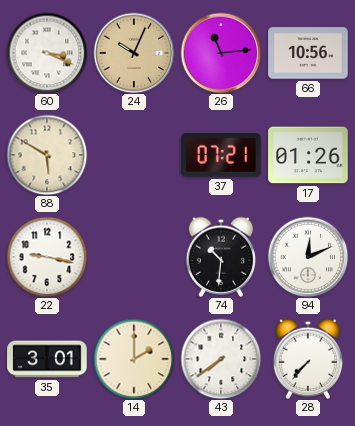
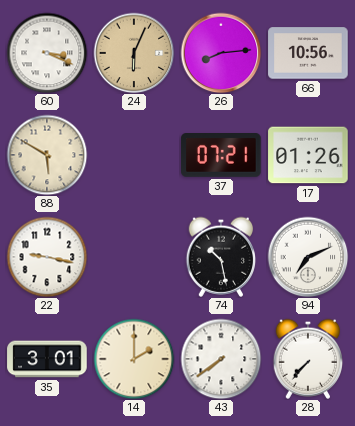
24: 10:04 -> 6:04
26: 11:14 -> 8:14
74: 10:31 -> 10:28
94: 12:11 -> 7:11
